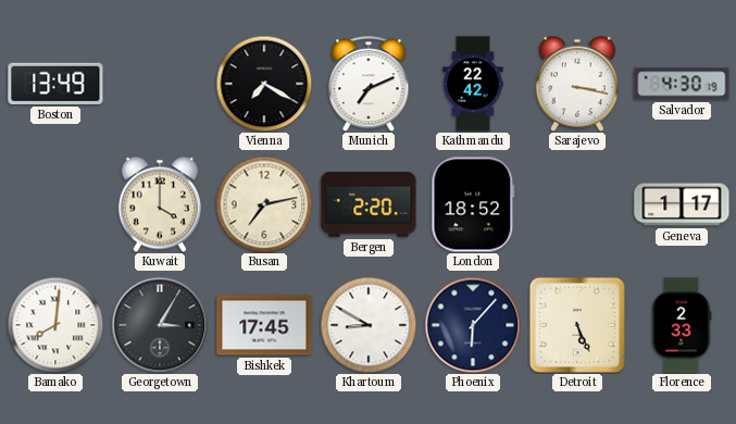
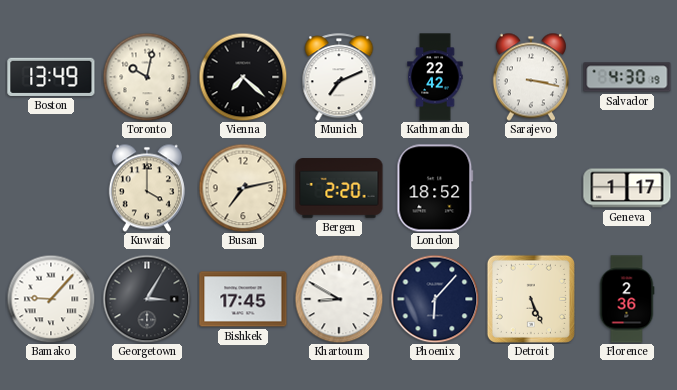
Toronto: none -> 10:02
Vienna: 7:20 -> 7:22
Bamako: 8:01 -> 9:07
Florence: 2:33 -> 2:36
